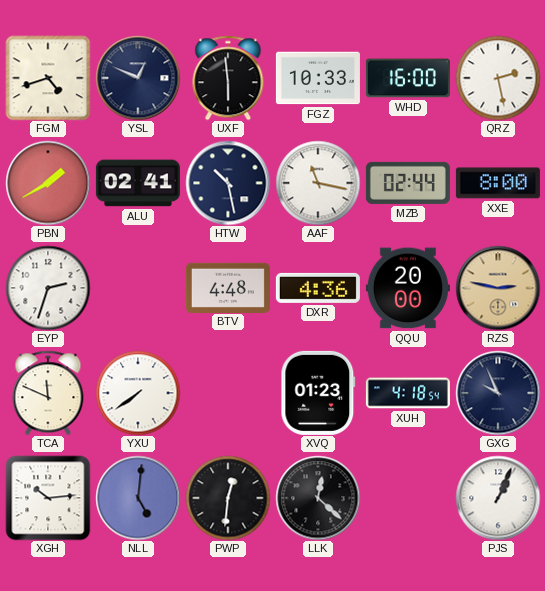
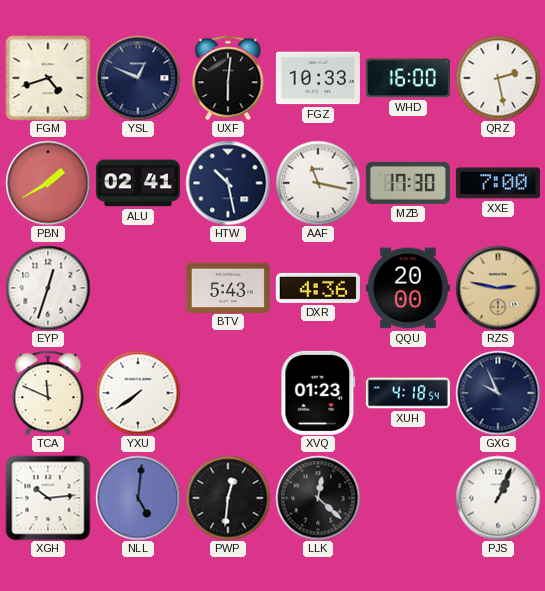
UXF: 5:59 -> 6:01
MZB: 02:44 -> 17:30
XXE: 8:00 -> 7:00
EYP: 2:33 -> 12:33
BTV: 4:48 -> 5:43
